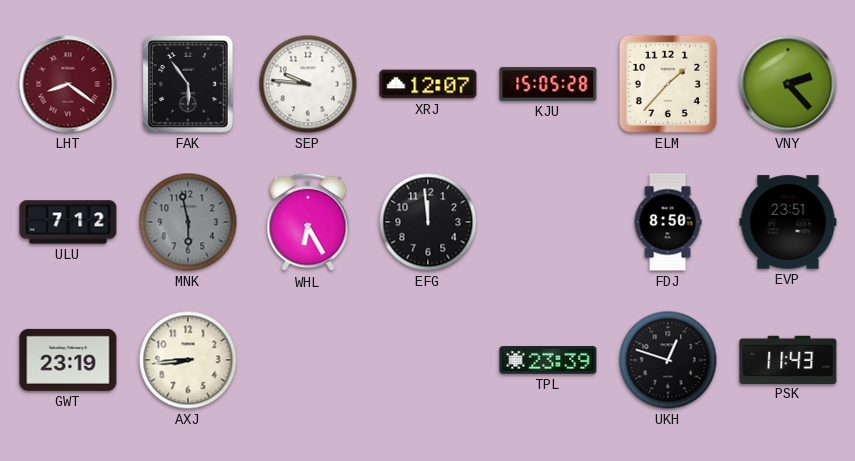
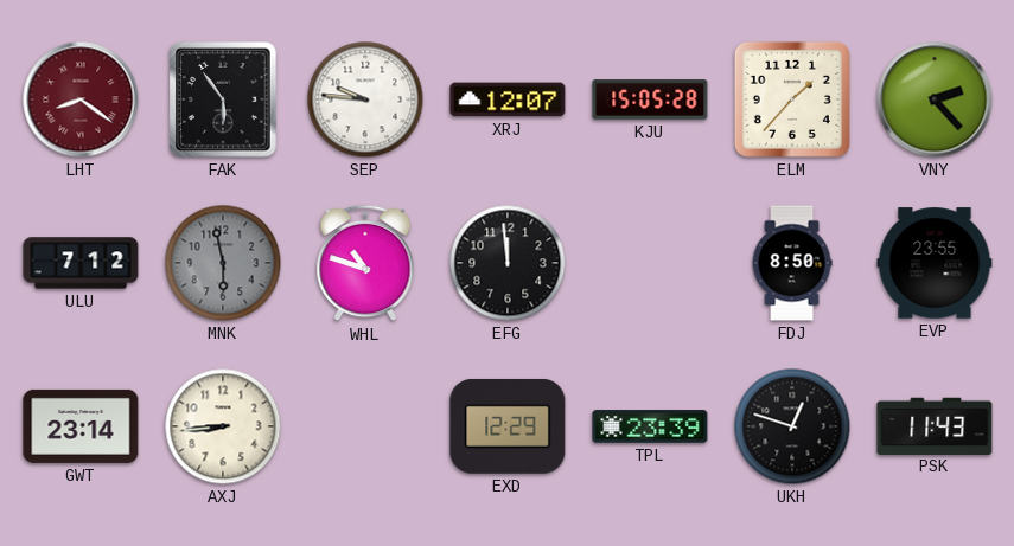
WHL: 6:25 -> 10:48
EVP: 23:51 -> 23:55
GWT: 23:19 -> 23:14
EXD: none -> 12:29
